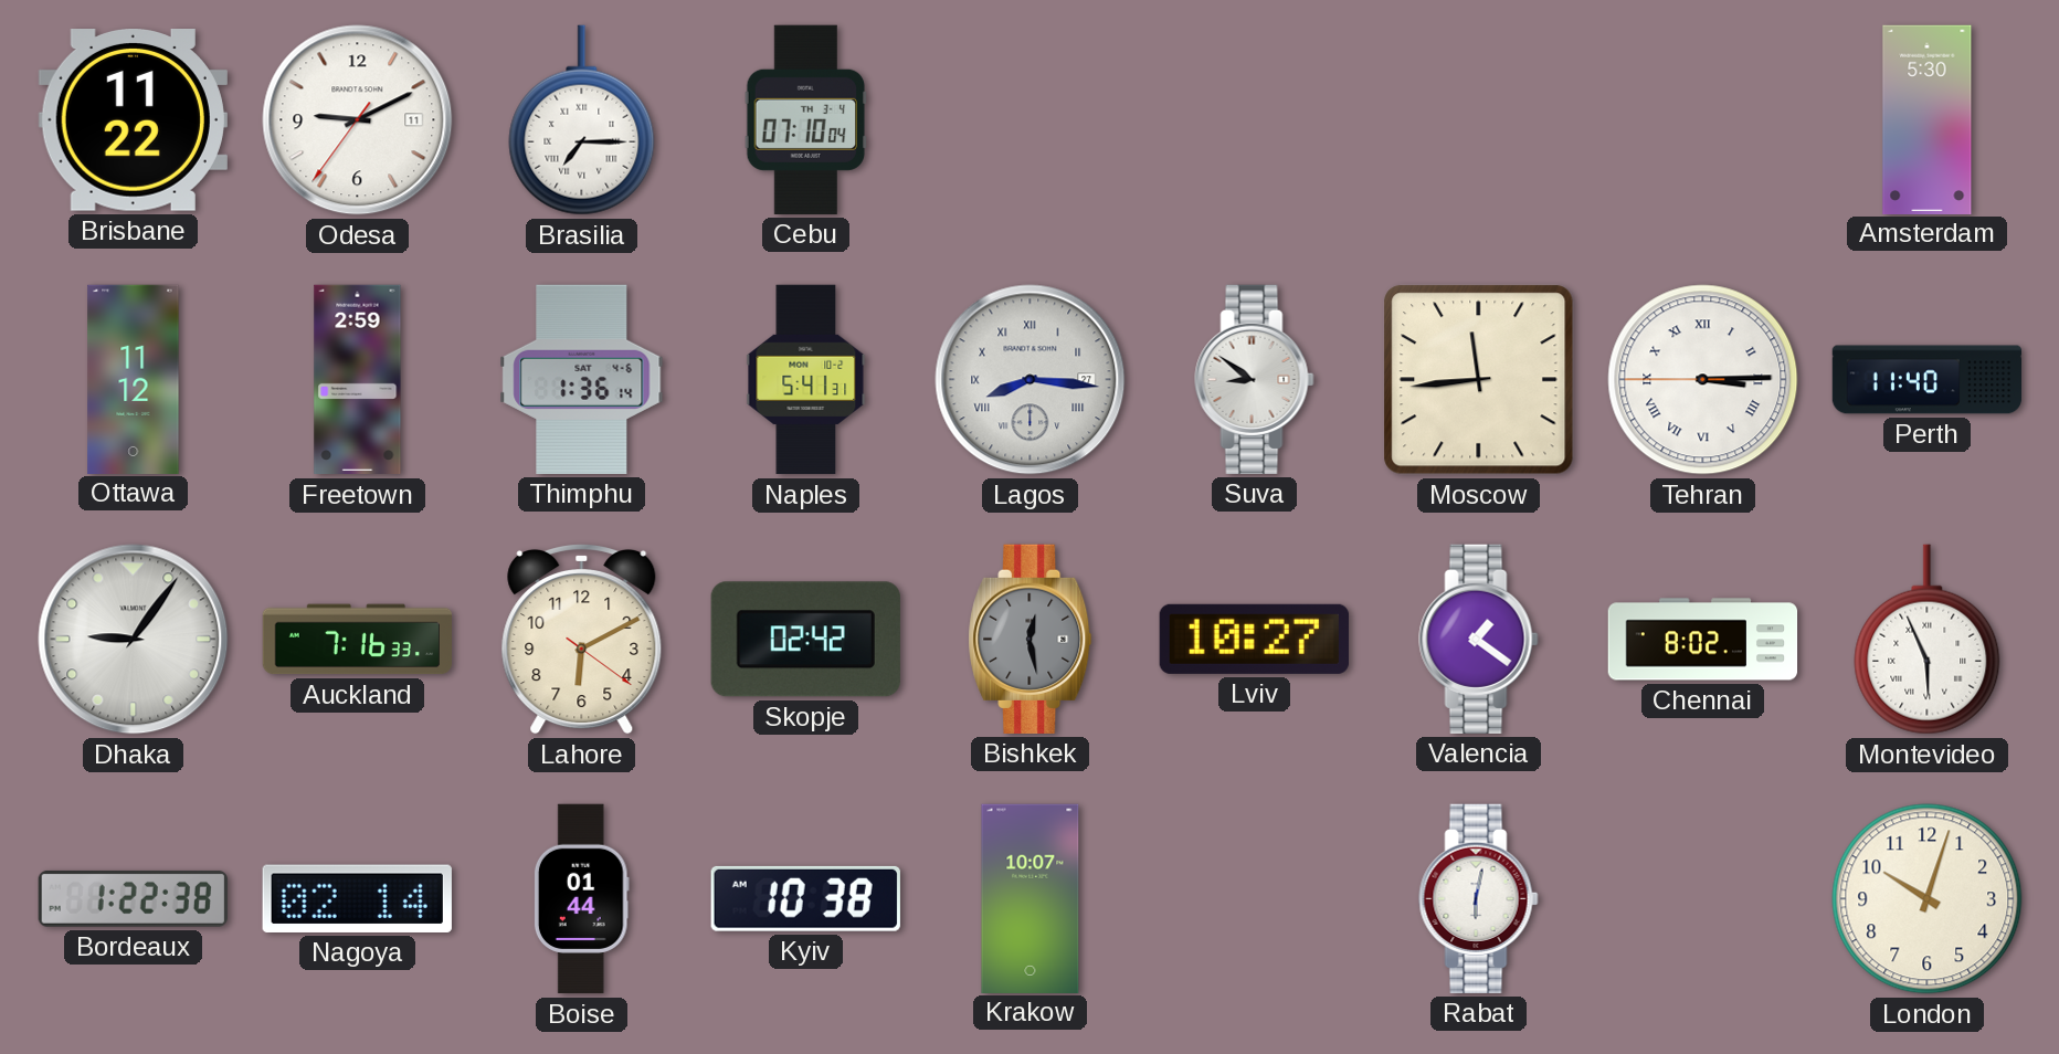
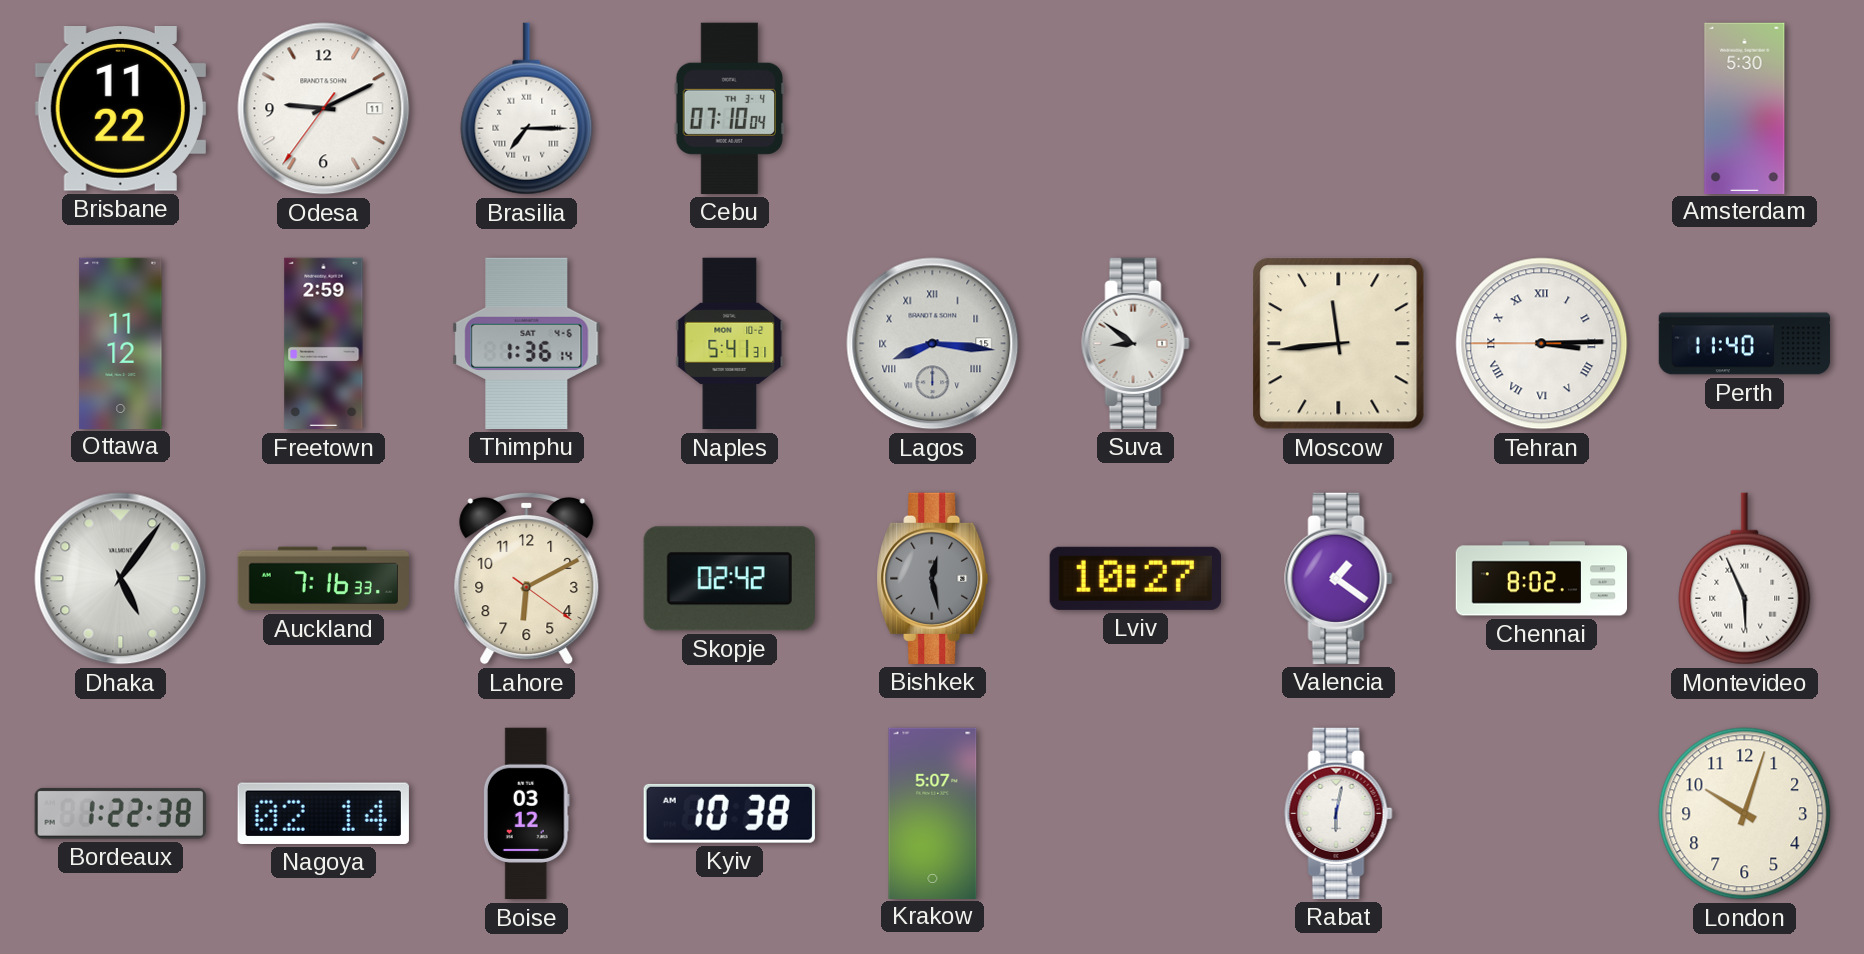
Lagos date: 27 -> 15
Dhaka: 9:06 -> 5:06
Boise: 01:44 -> 03:12
Krakow: 10:07 -> 5:07
